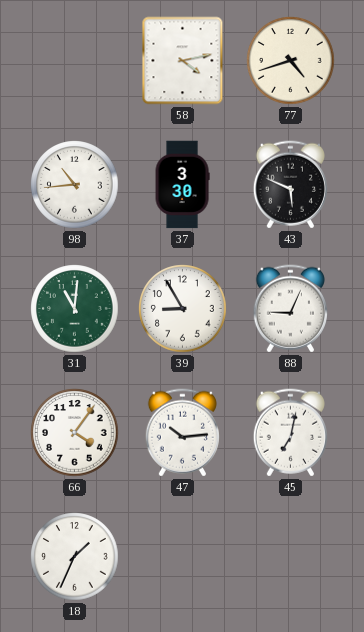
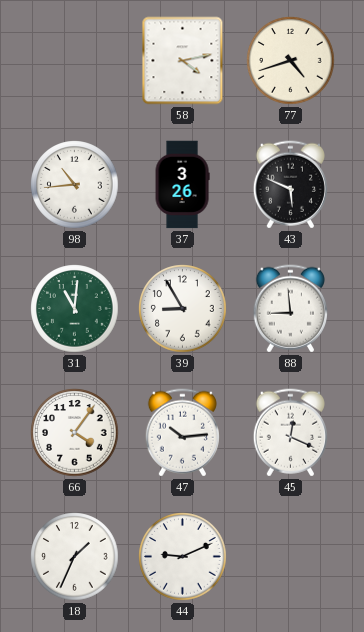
37: 3:30 -> 3:26
88: 9:04 -> 8:59
45: 7:02 -> 12:19
44: none -> 9:11
